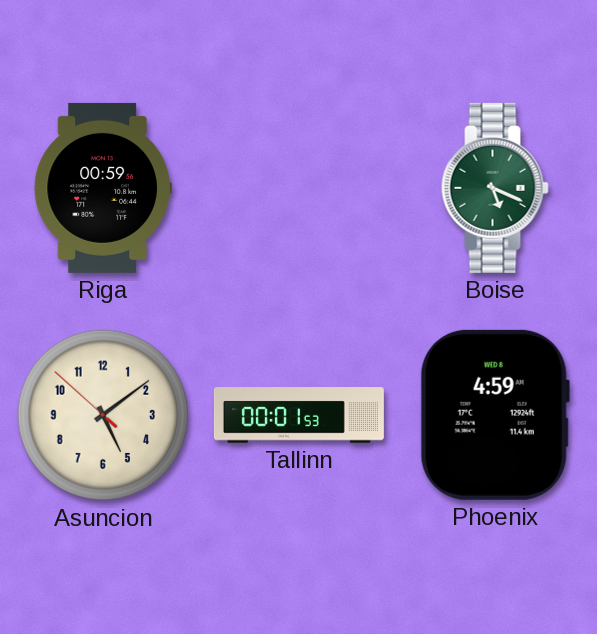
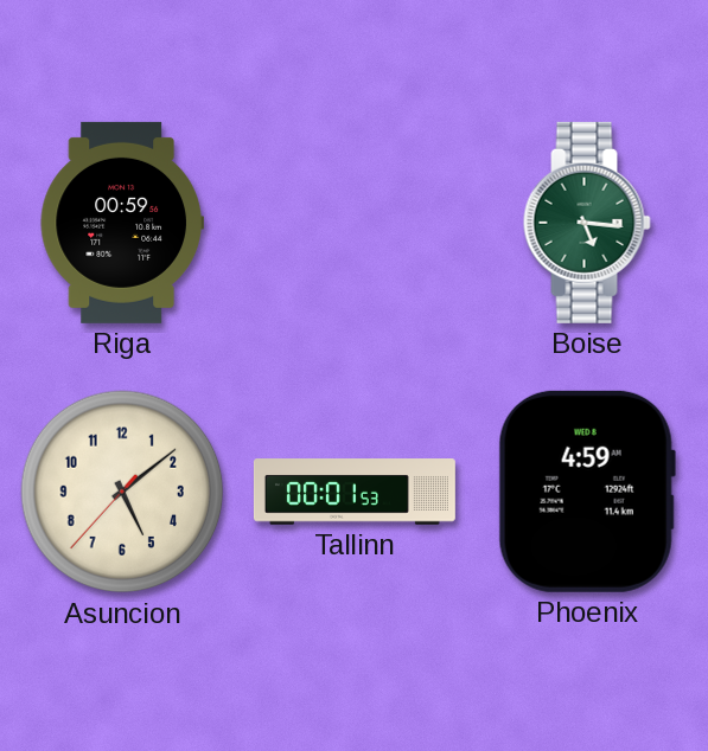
Boise: 5:19 -> 5:16
Asuncion: 5:08:52 -> 5:08:37
